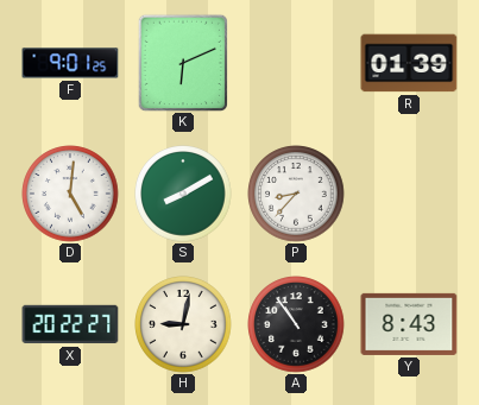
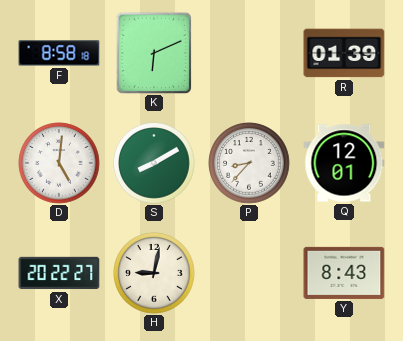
F: 9:01 -> 8:58
Q: none -> 12:01
A: 10:54 -> none
